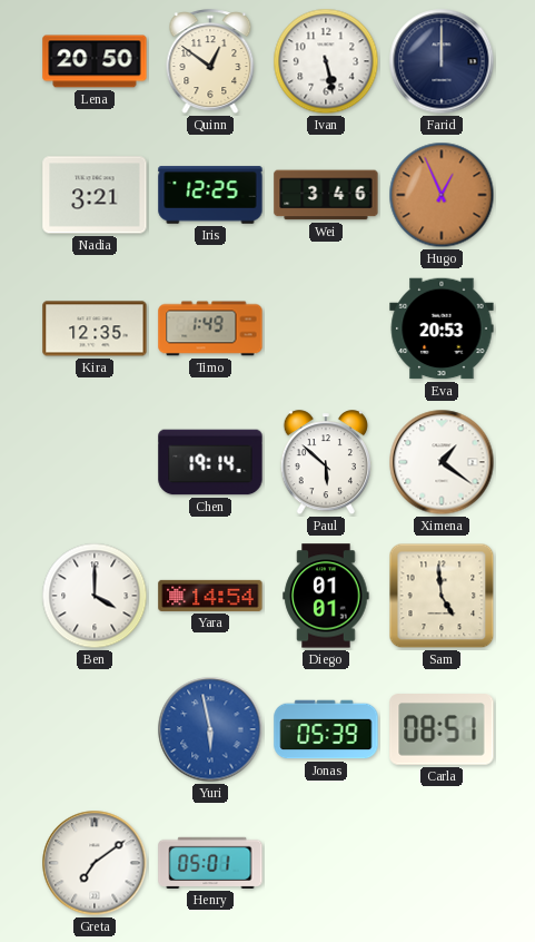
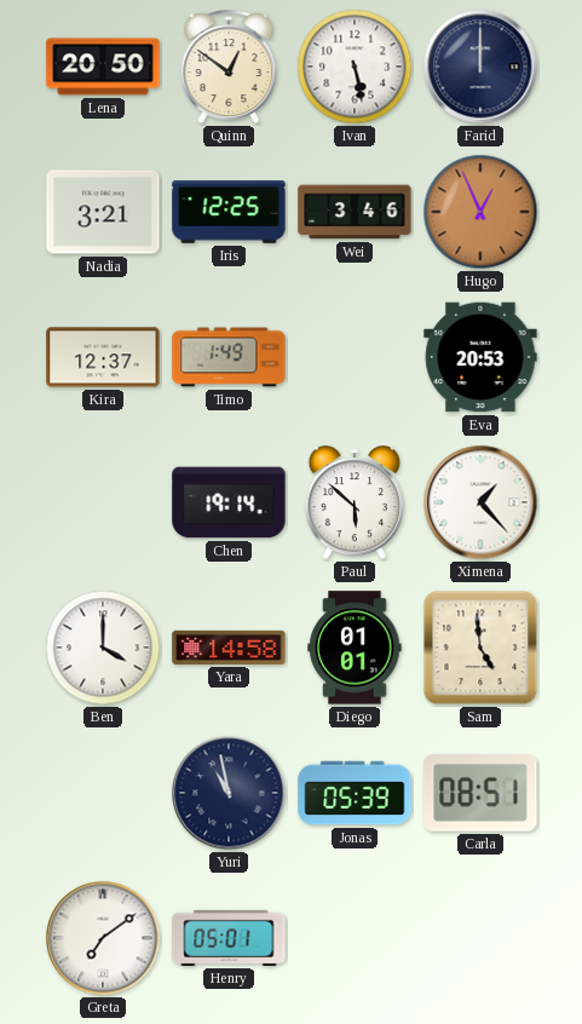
Kira: 12:35 -> 12:37
Ximena: 1:21 -> 1:23
Yara: 14:54 -> 14:58
Yuri: 5:58 -> 10:58
Yuri dial: blue -> navy
